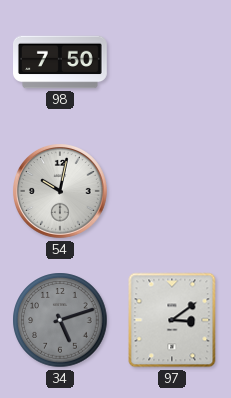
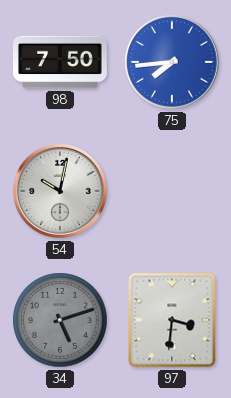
75: none -> 7:44
97: 3:09 -> 3:31
